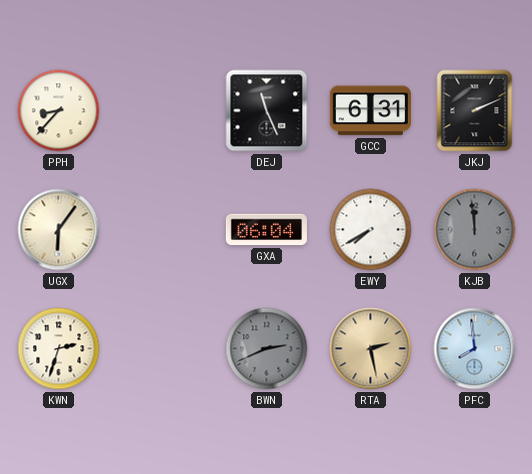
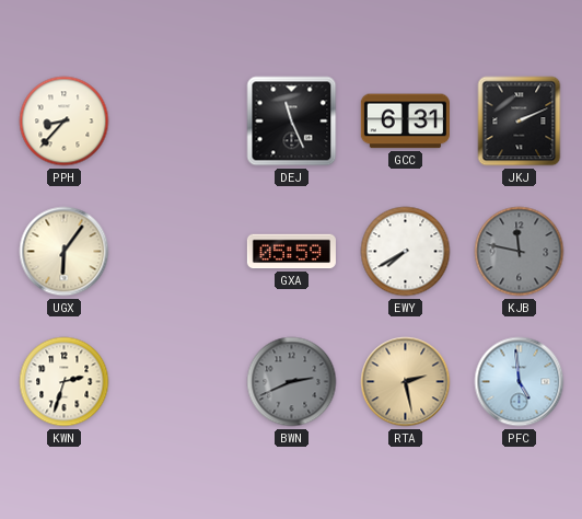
GXA: 06:04 -> 05:59
KJB: 11:59 -> 11:47
PFC: 7:59 -> 4:59
